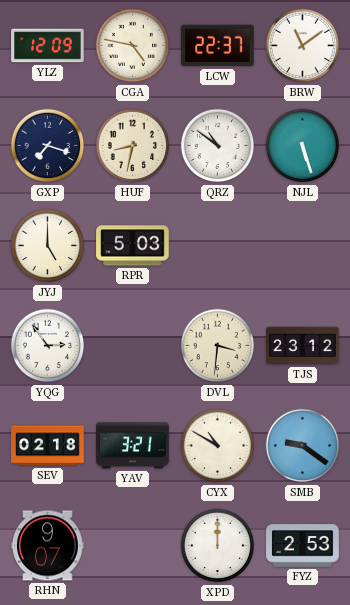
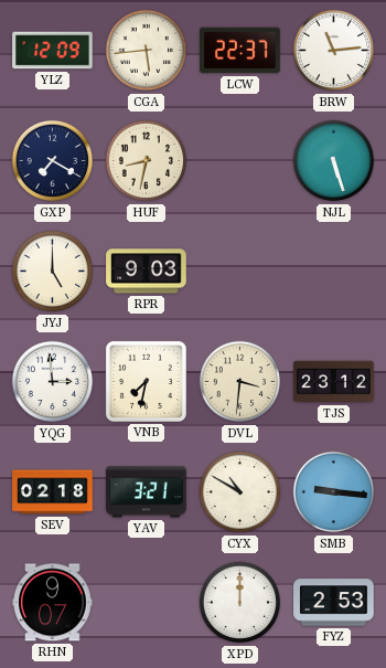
CGA: 4:47 -> 5:44
BRW: 11:09 -> 11:14
GXP: 7:18 -> 7:20
QRZ: 10:51 -> none
RPR: 5:03 -> 9:03
YQG: 2:54 -> 2:59
VNB: none -> 7:32
SMB: 9:21 -> 9:16
